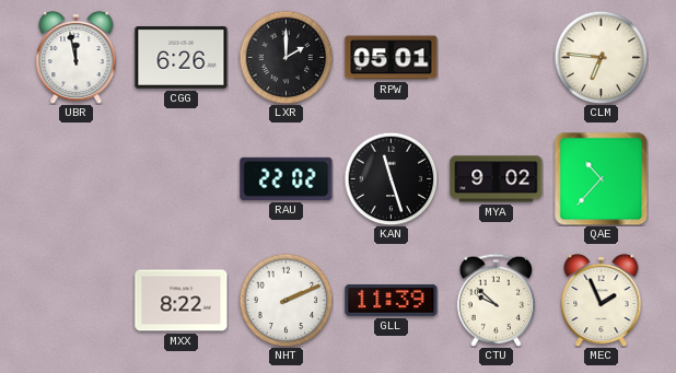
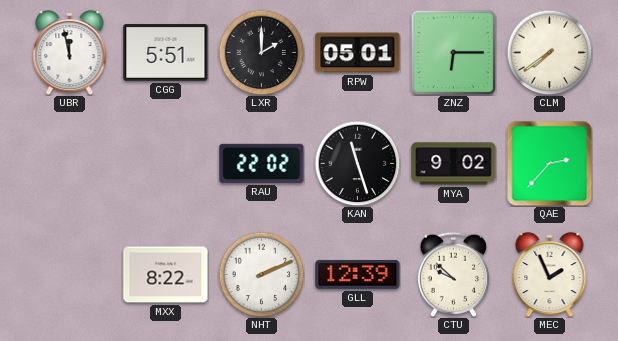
CGG: 6:26 -> 5:51
ZNZ: none -> 6:15
CLM: 6:46 -> 7:39
QAE: 10:37 -> 2:37
GLL: 11:39 -> 12:39
